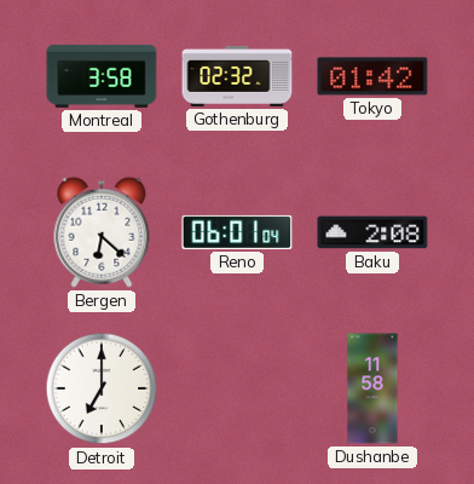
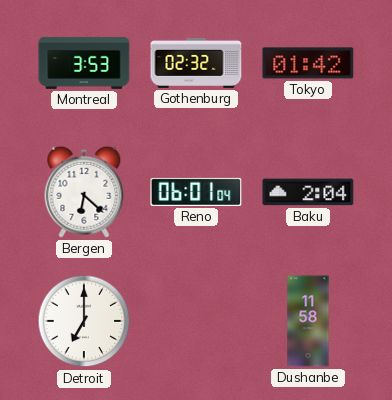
Montreal: 3:58 -> 3:53
Baku: 2:08 -> 2:04
